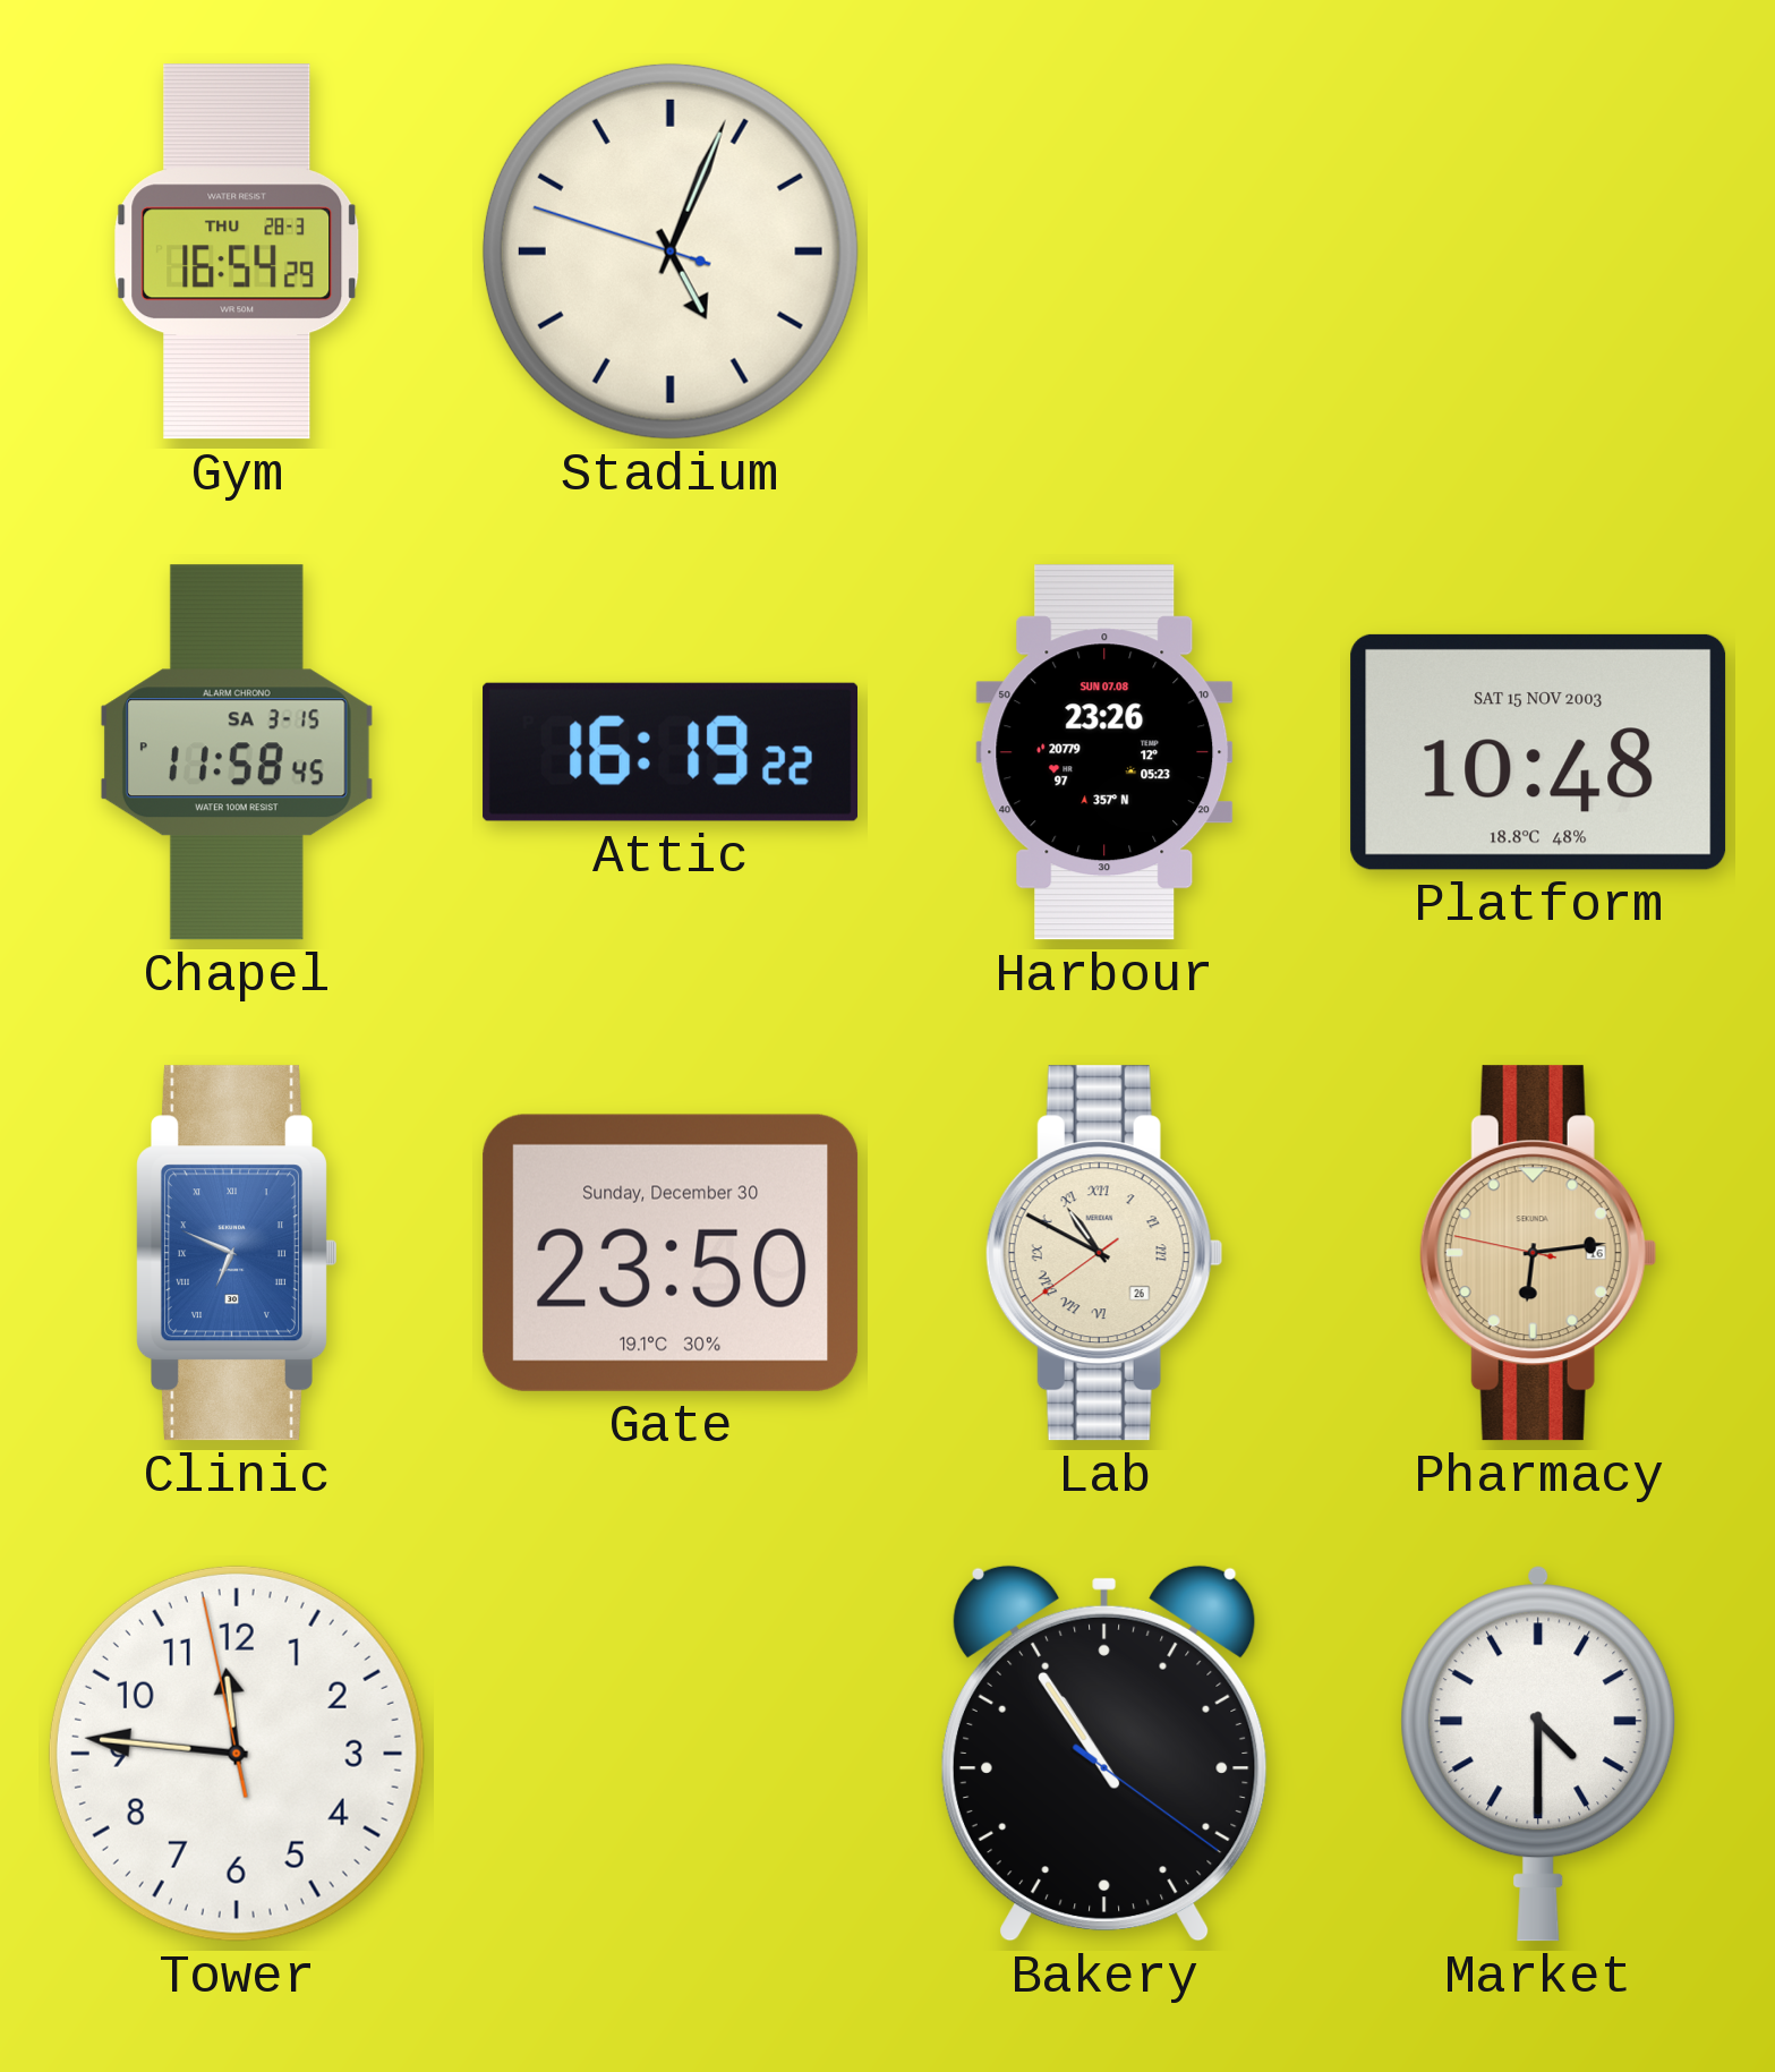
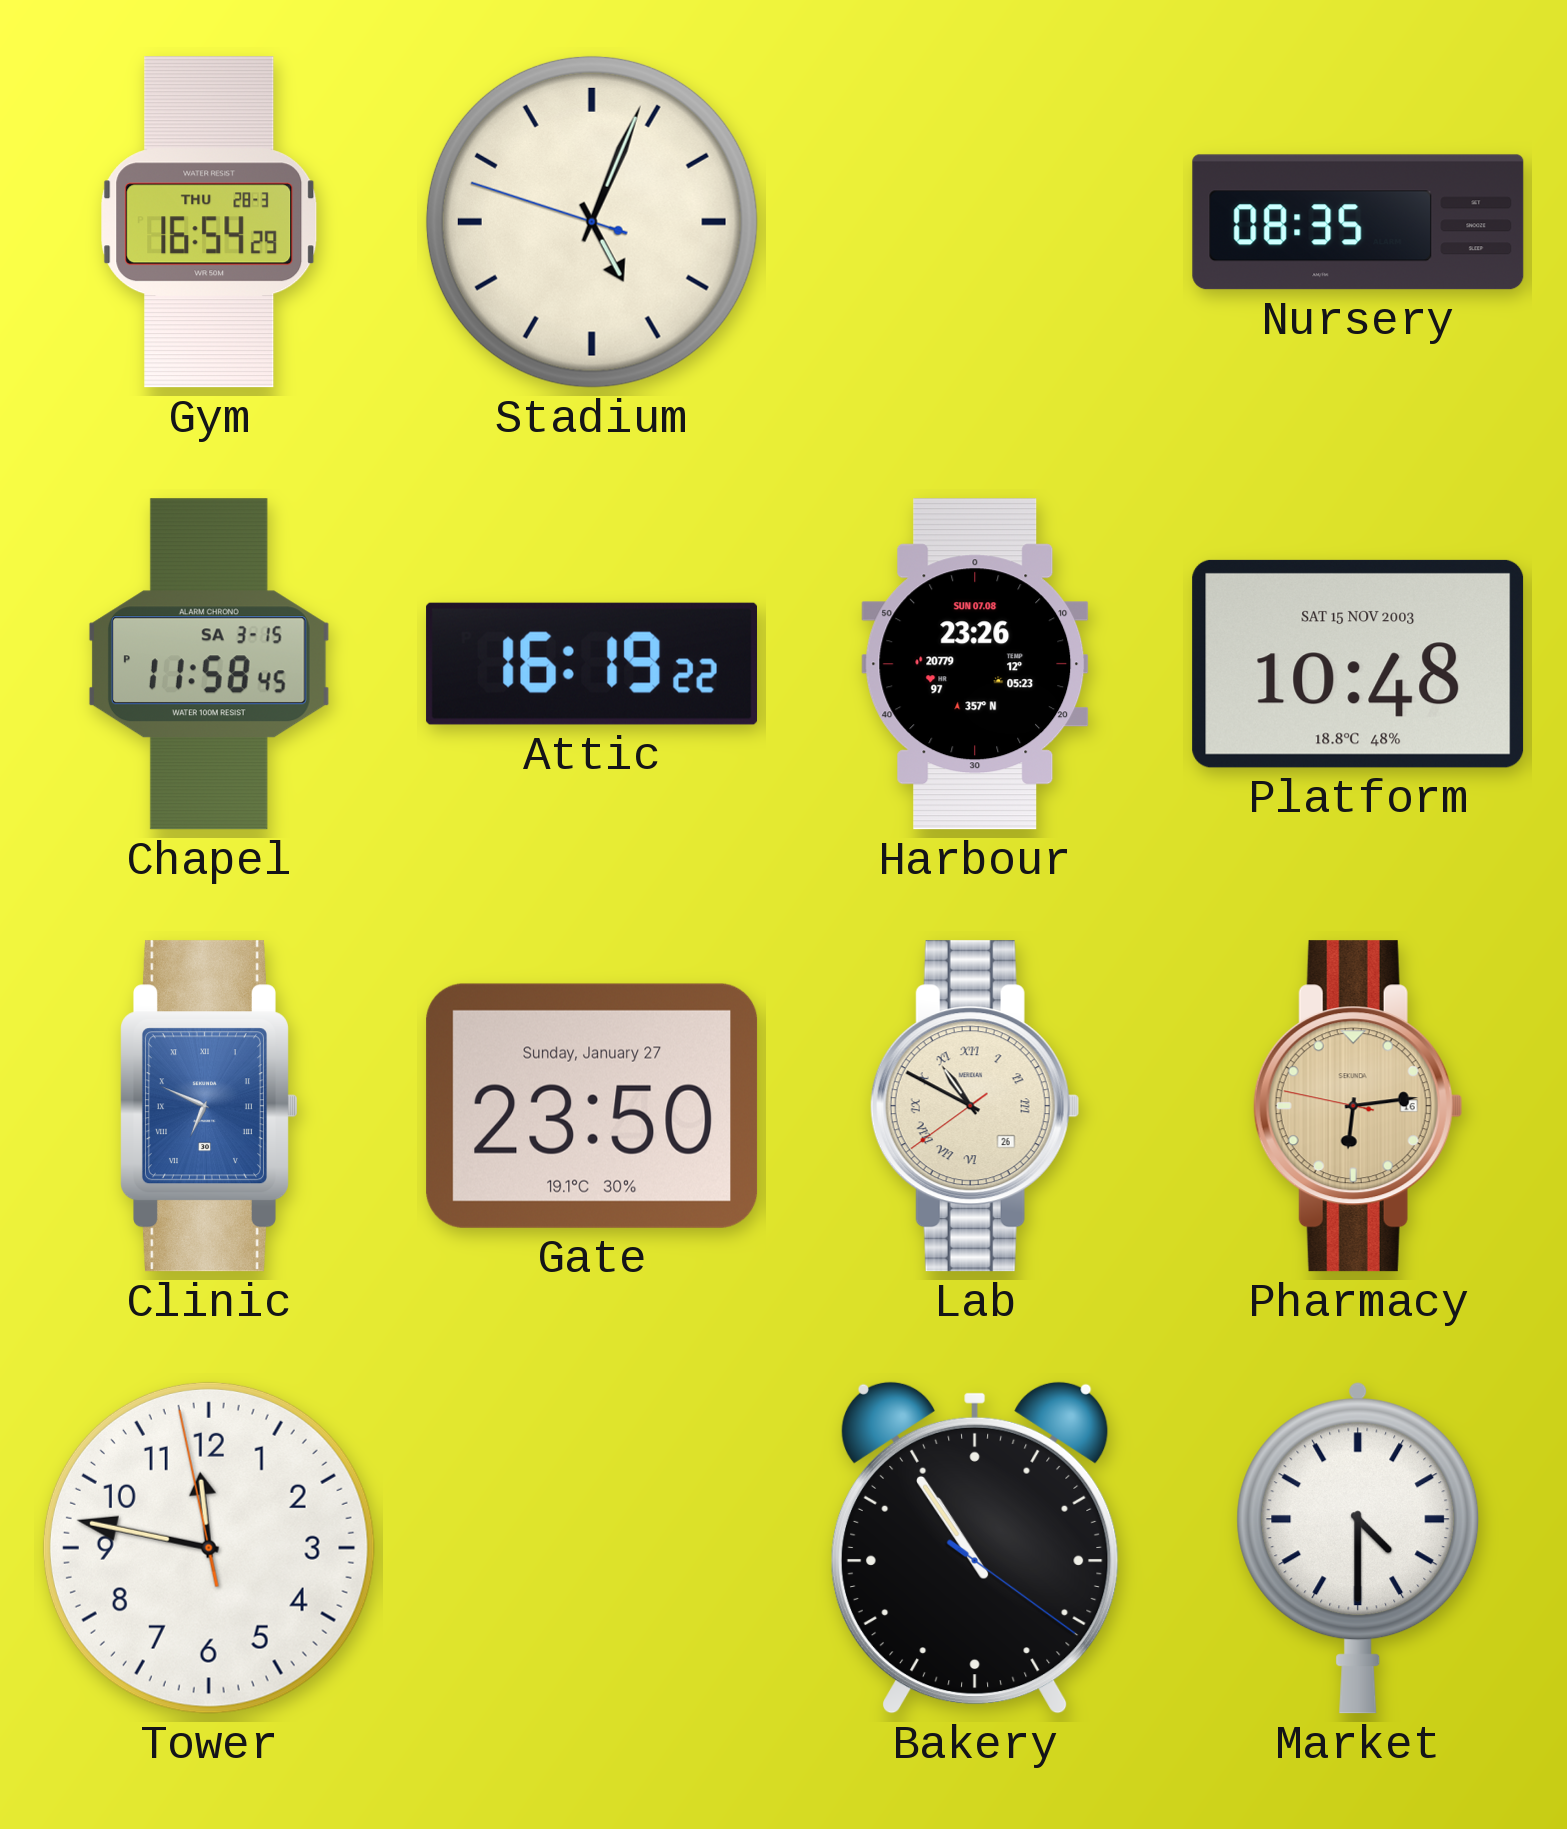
Nursery: none -> 08:35
Gate date: Sunday, December 30 -> Sunday, January 27
Tower: 11:45 -> 11:46
